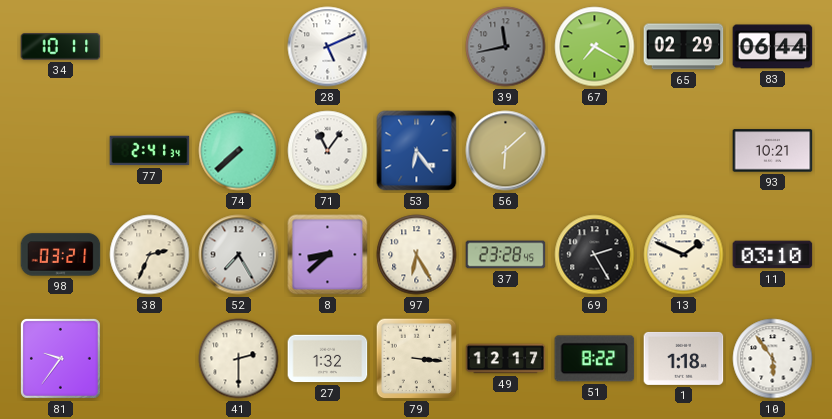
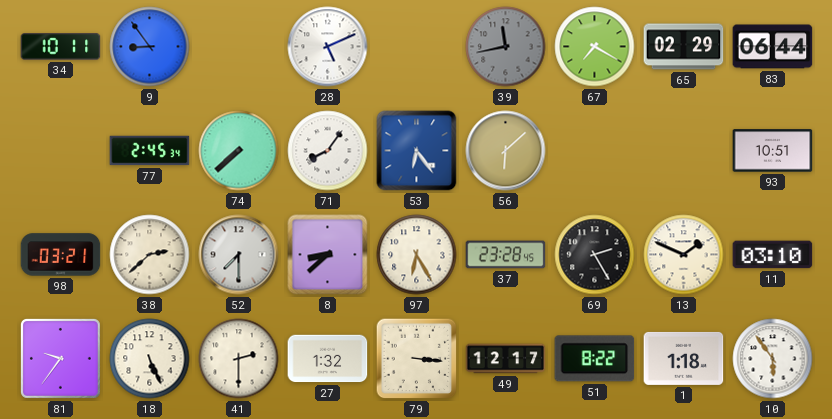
9: none -> 8:54
77: 2:41 -> 2:45
71: 11:06 -> 8:06
93: 10:21 -> 10:51
38: 2:34 -> 2:38
52: 7:25 -> 7:30
18: none -> 5:26
